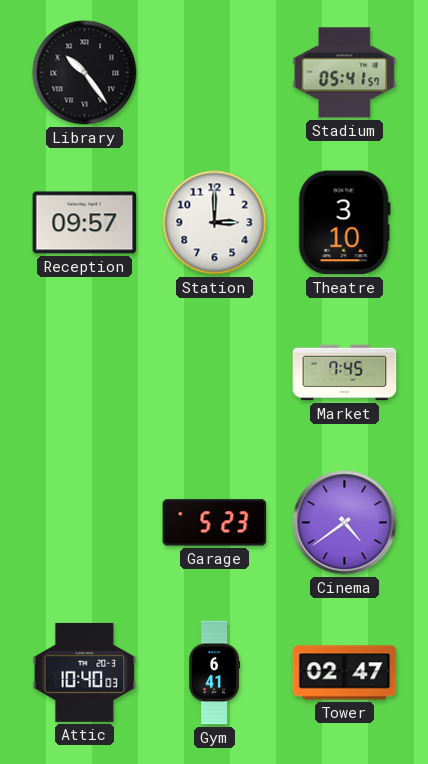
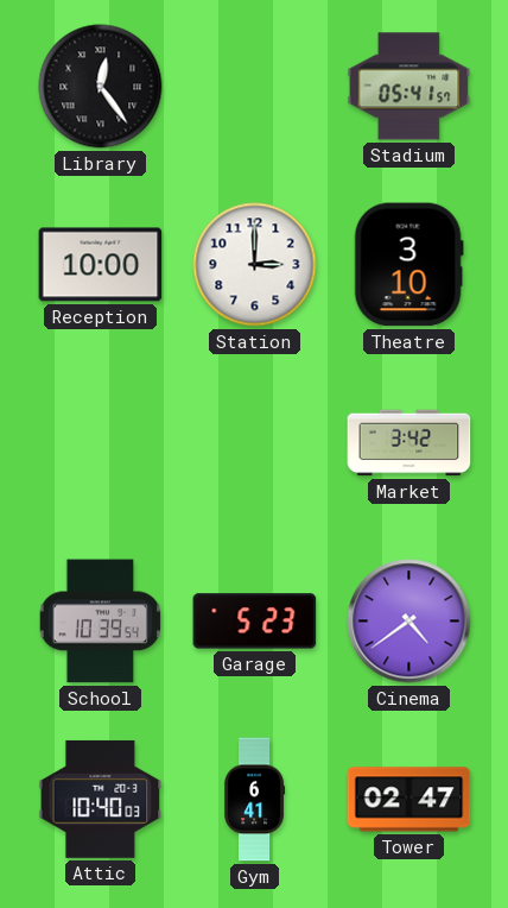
Library: 10:24 -> 12:24
Reception: 09:57 -> 10:00
Market: 7:45 -> 3:42
School: none -> 10:39
